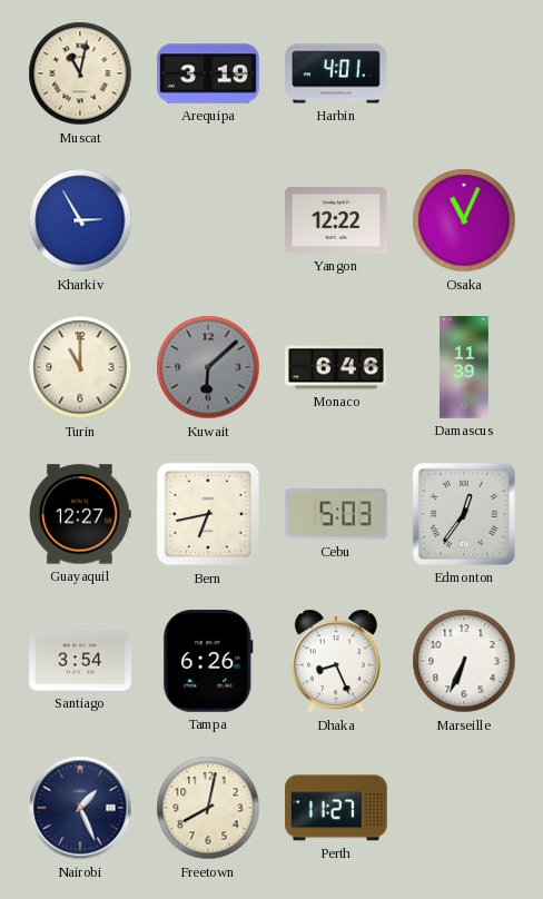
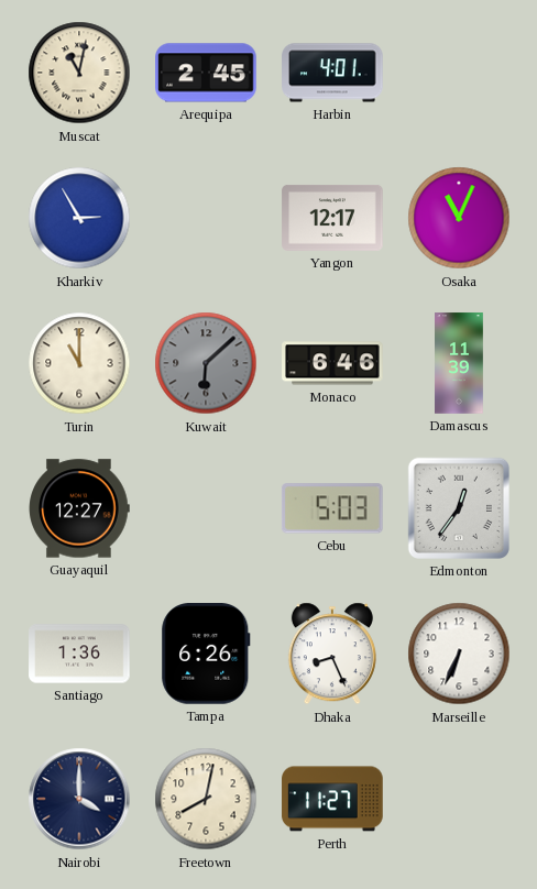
Arequipa: 3:19 -> 2:45
Yangon: 12:22 -> 12:17
Bern: 6:43 -> none
Santiago: 3:54 -> 1:36
Nairobi: 1:26 -> 4:00
